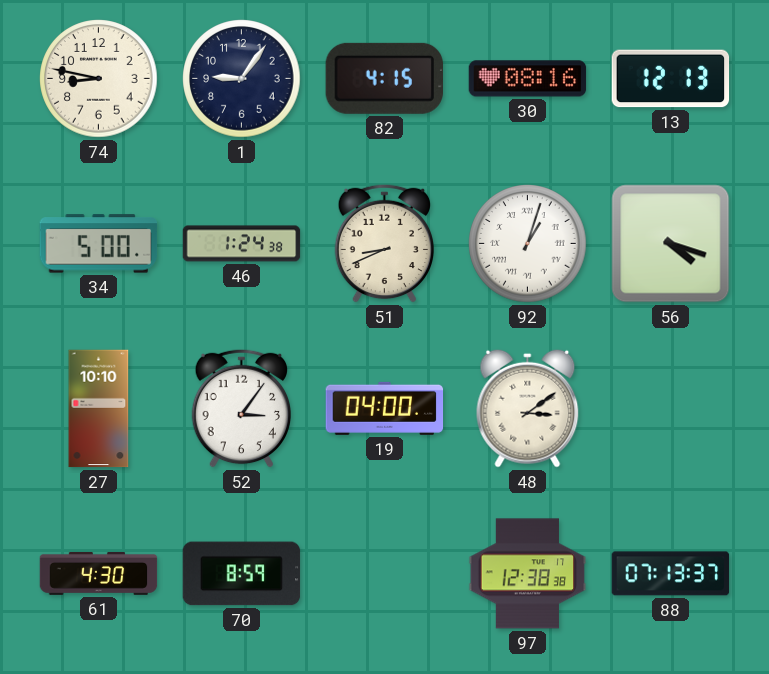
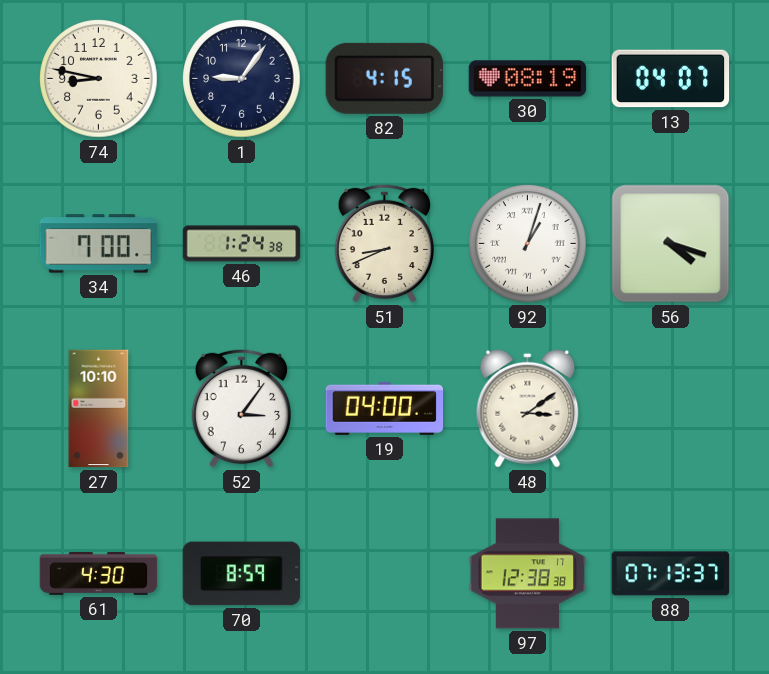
30: 08:16 -> 08:19
13: 12:13 -> 04:07
34: 5:00 -> 7:00
